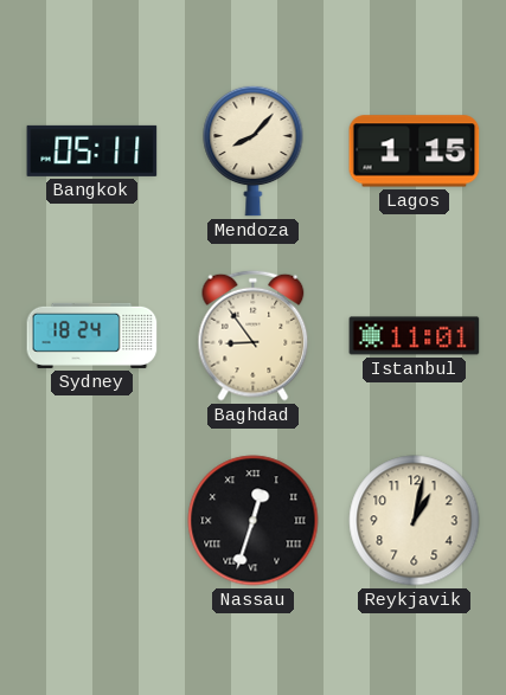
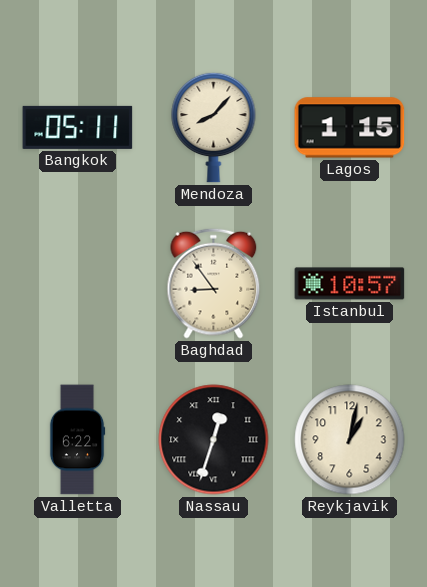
Sydney: 18:24 -> none
Istanbul: 11:01 -> 10:57
Valletta: none -> 6:22
